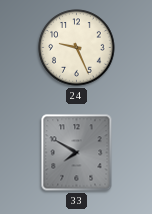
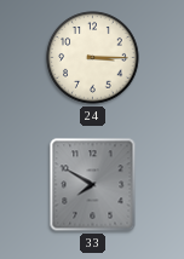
24: 9:26 -> 3:15
